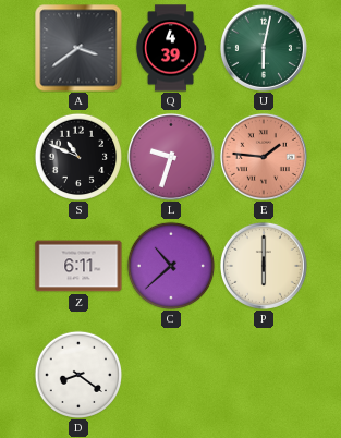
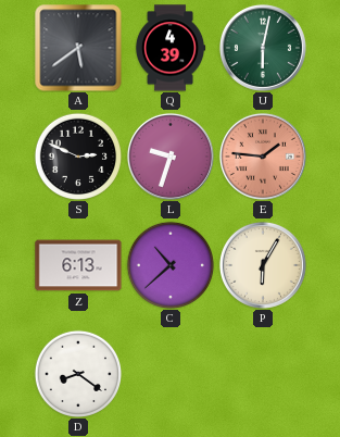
A: 3:39 -> 5:39
S: 10:49 -> 2:49
Z: 6:11 -> 6:13
P: 6:00 -> 6:05
